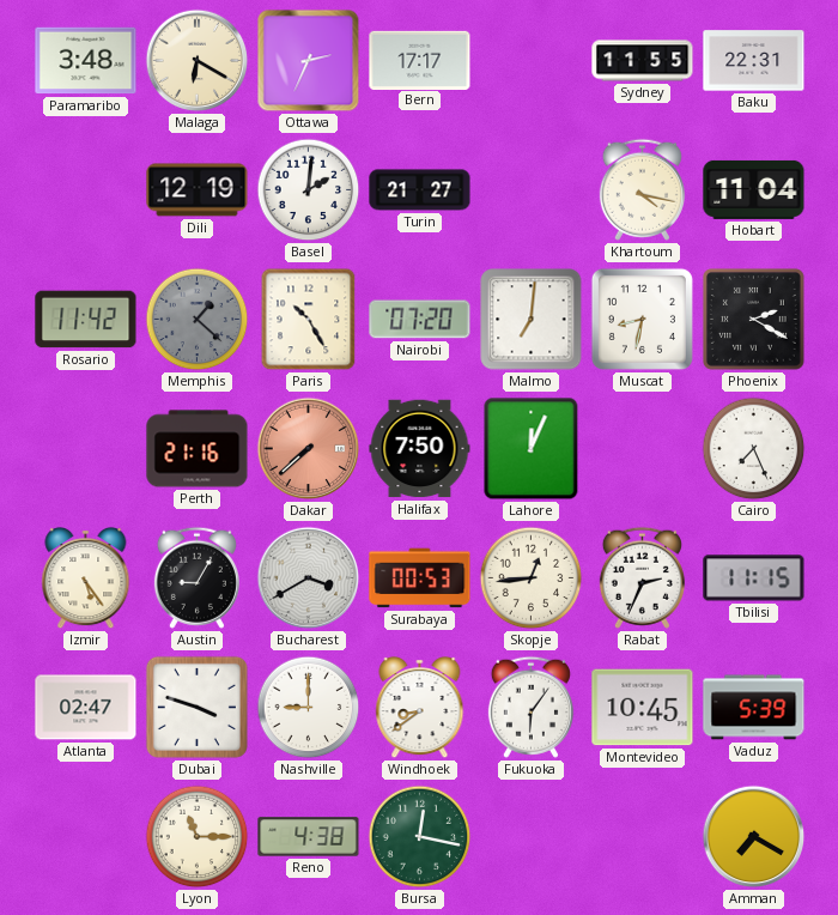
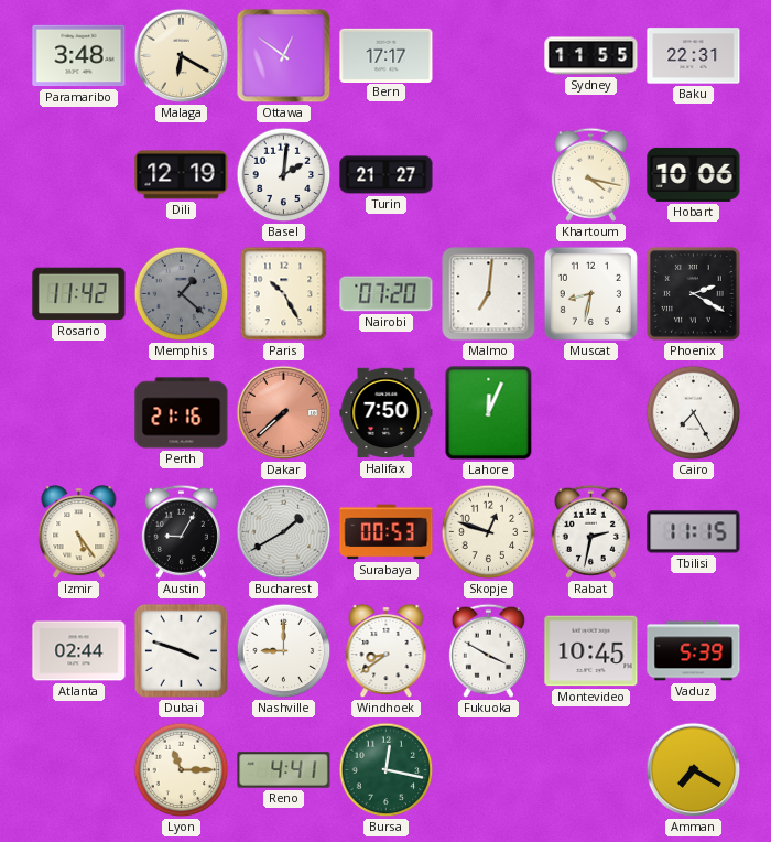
Ottawa: 2:34 -> 12:51
Hobart: 11:04 -> 10:06
Cairo: 7:26 -> 7:25
Bucharest: 3:40 -> 1:40
Skopje: 12:44 -> 12:48
Rabat: 2:34 -> 2:32
Atlanta: 02:47 -> 02:44
Fukuoka: 6:06 -> 3:50
Reno: 4:38 -> 4:41
